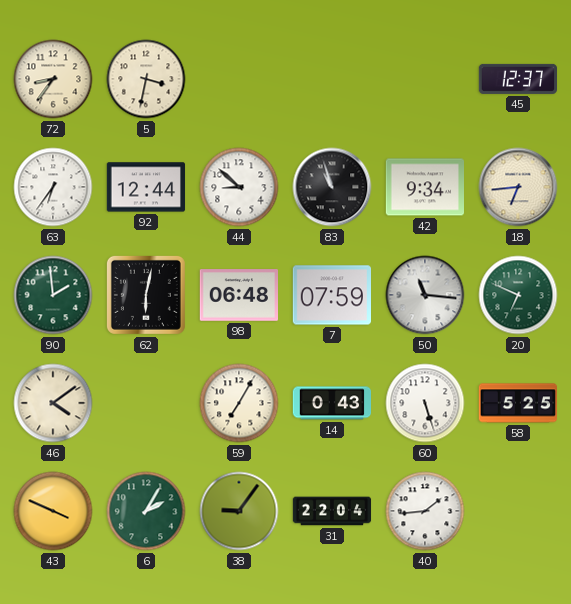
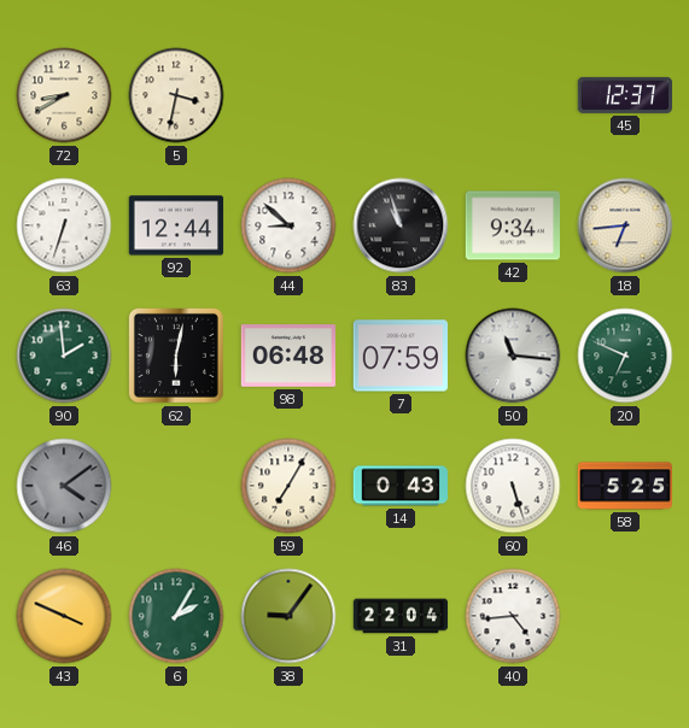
72: 8:36 -> 8:40
63: 6:36 -> 6:33
46 dial: cream -> grey
40: 1:44 -> 4:44
